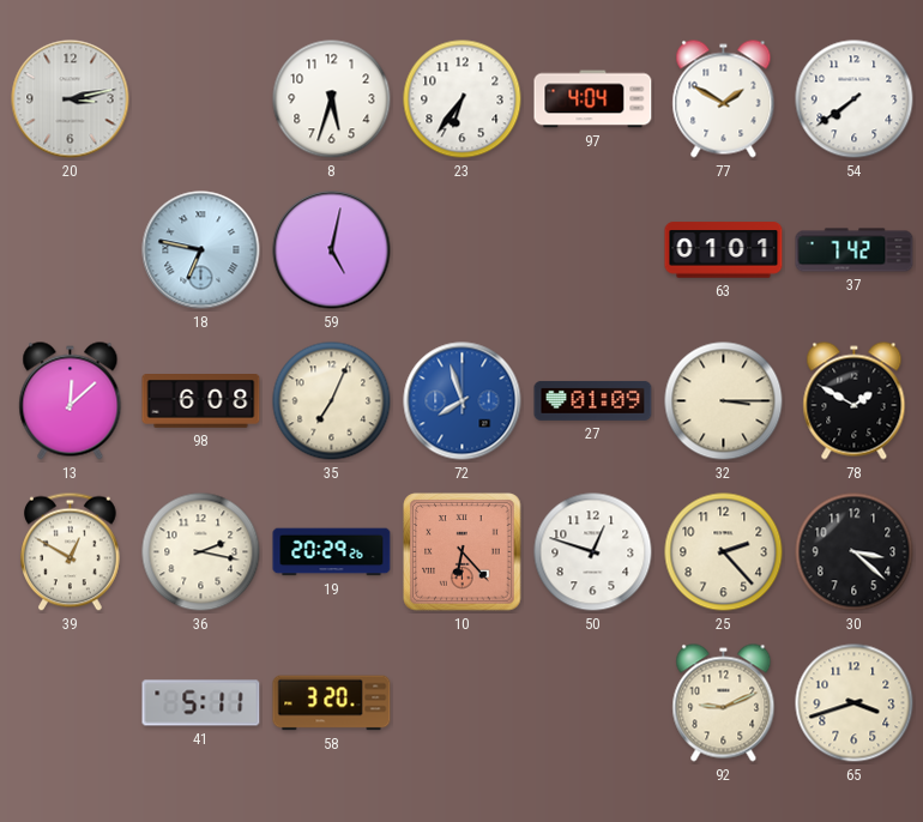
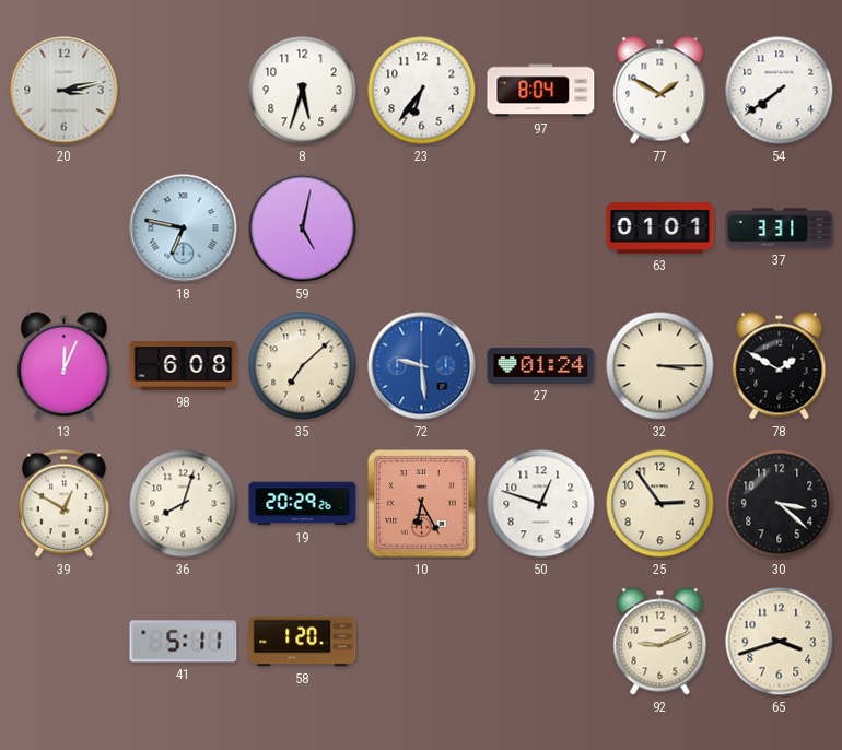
97: 4:04 -> 8:04
37: 7:42 -> 3:31
13: 12:08 -> 12:04
35: 7:04 -> 7:08
72: 7:57 -> 9:29
27: 01:09 -> 01:24
36: 2:17 -> 8:03
10: 6:23 -> 6:25
25: 2:23 -> 2:54
58: 3:20 -> 1:20
